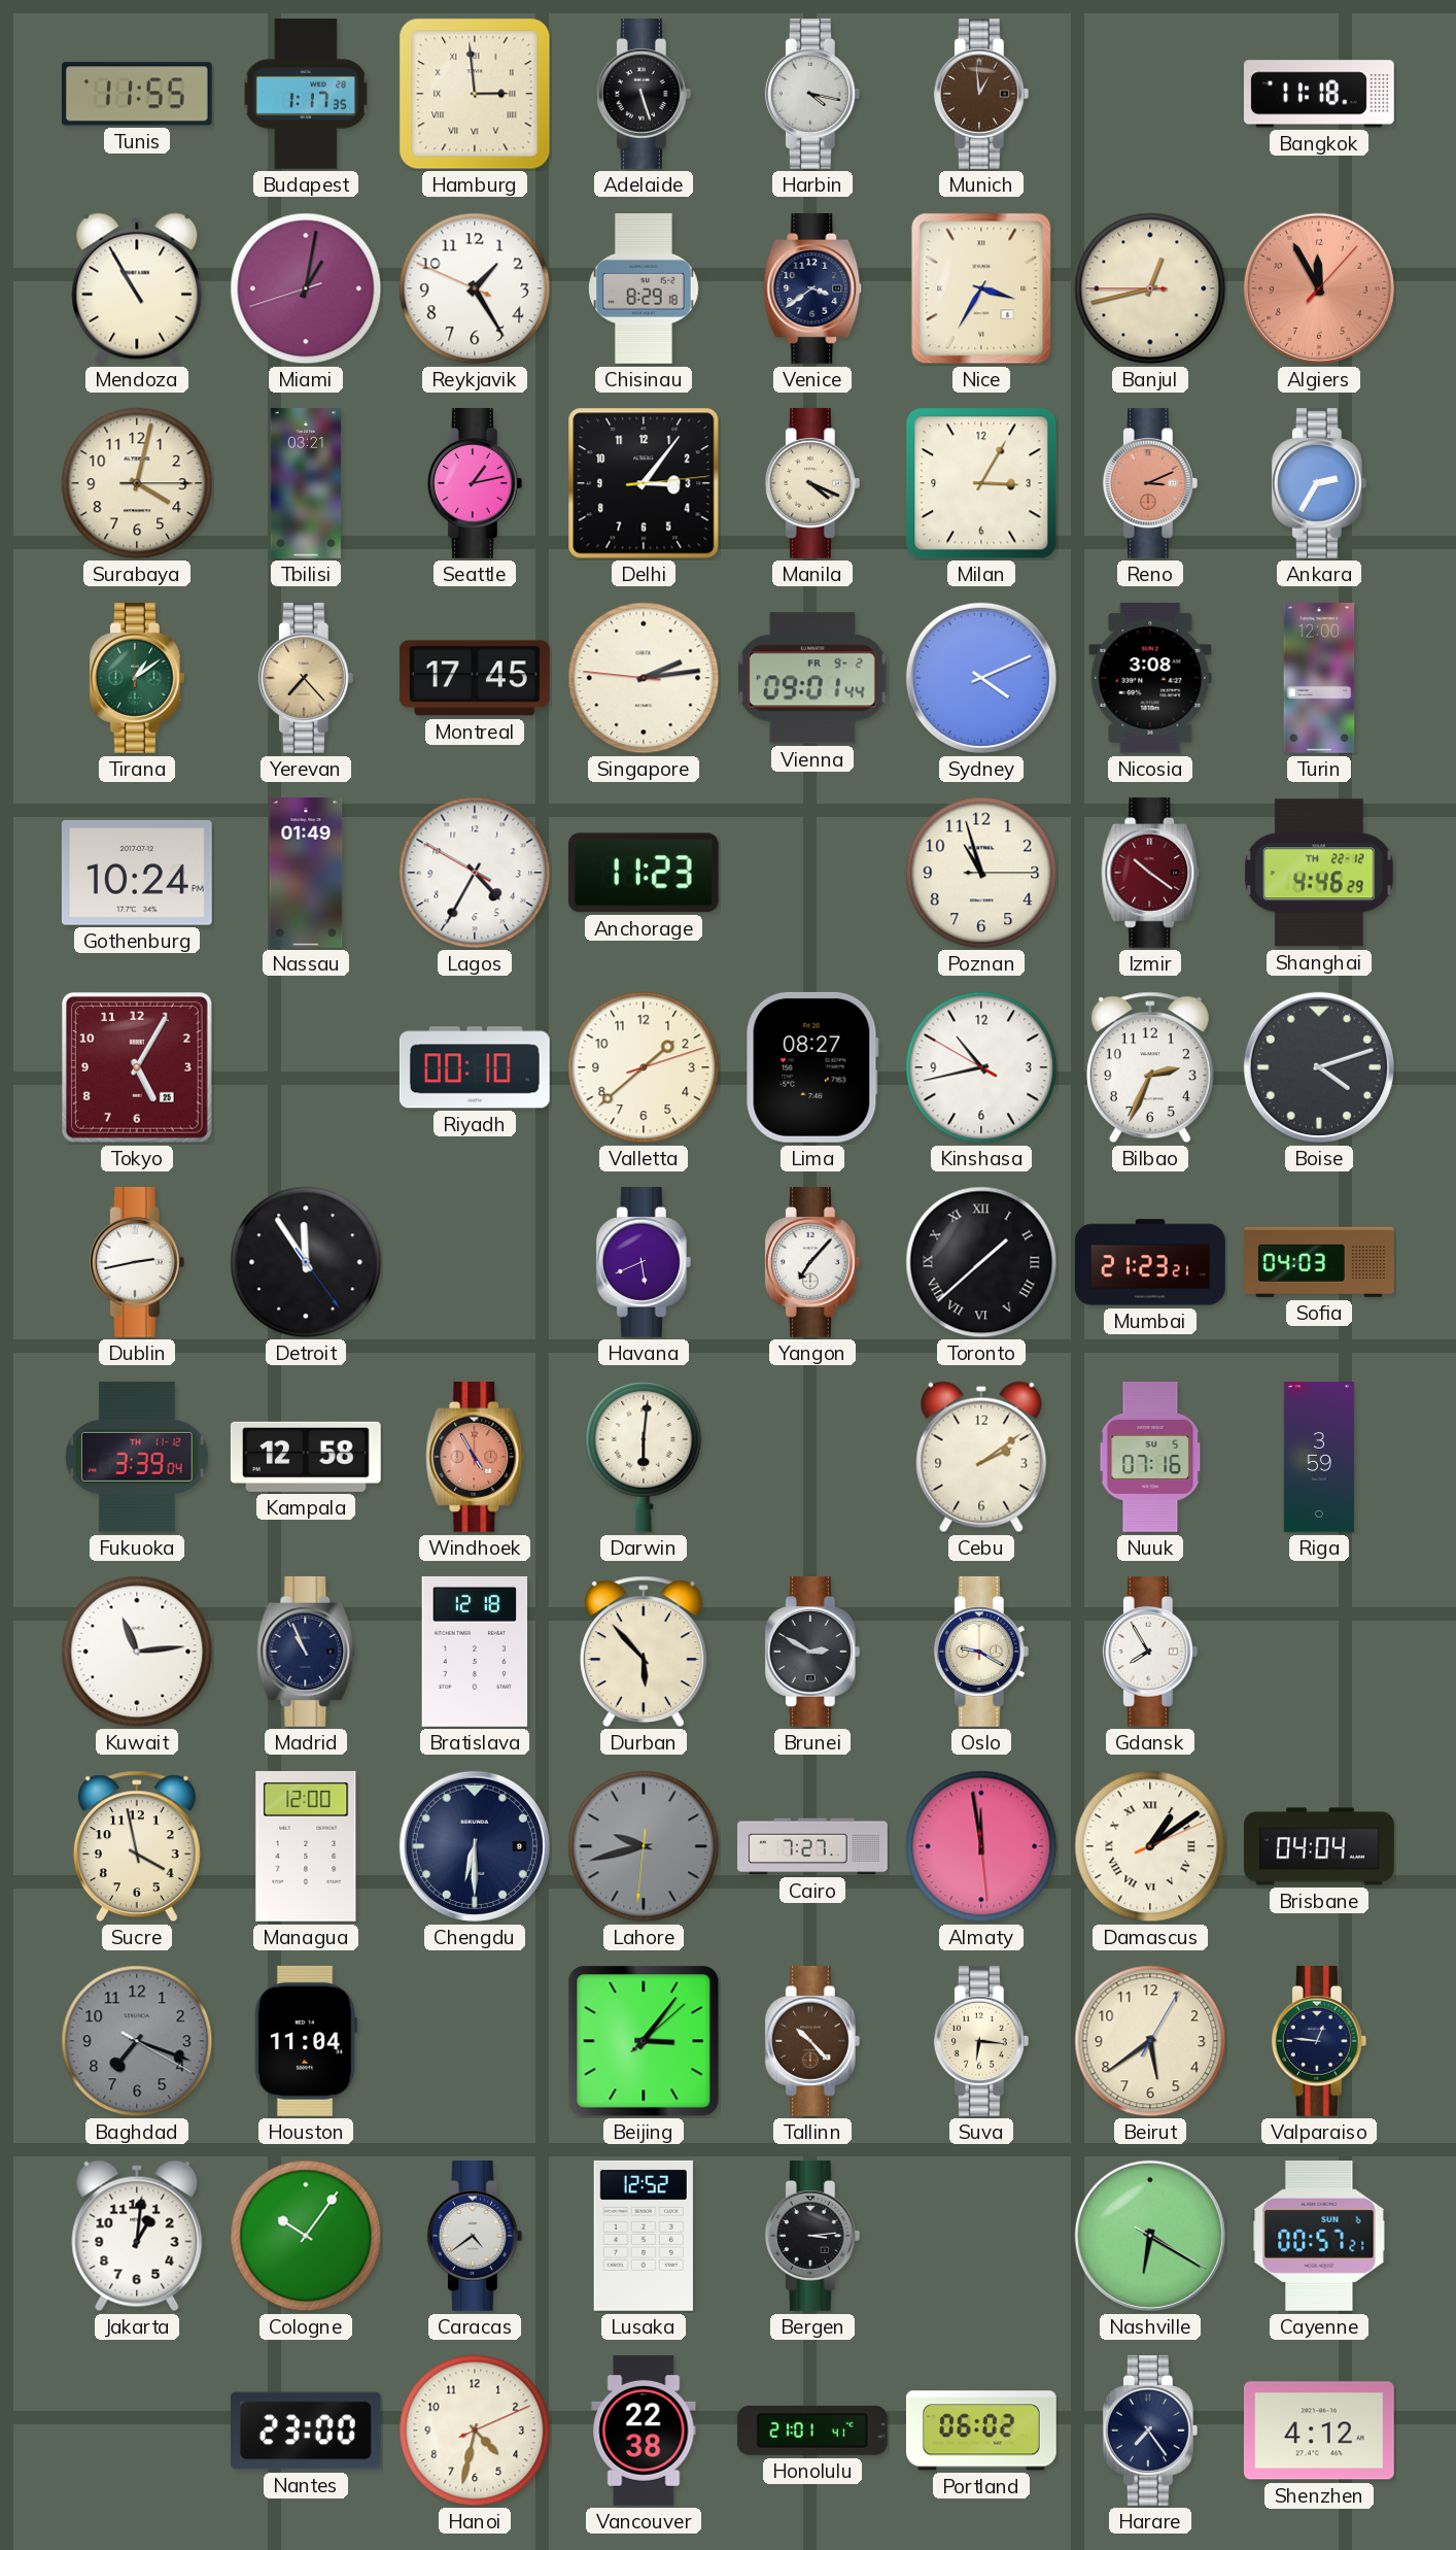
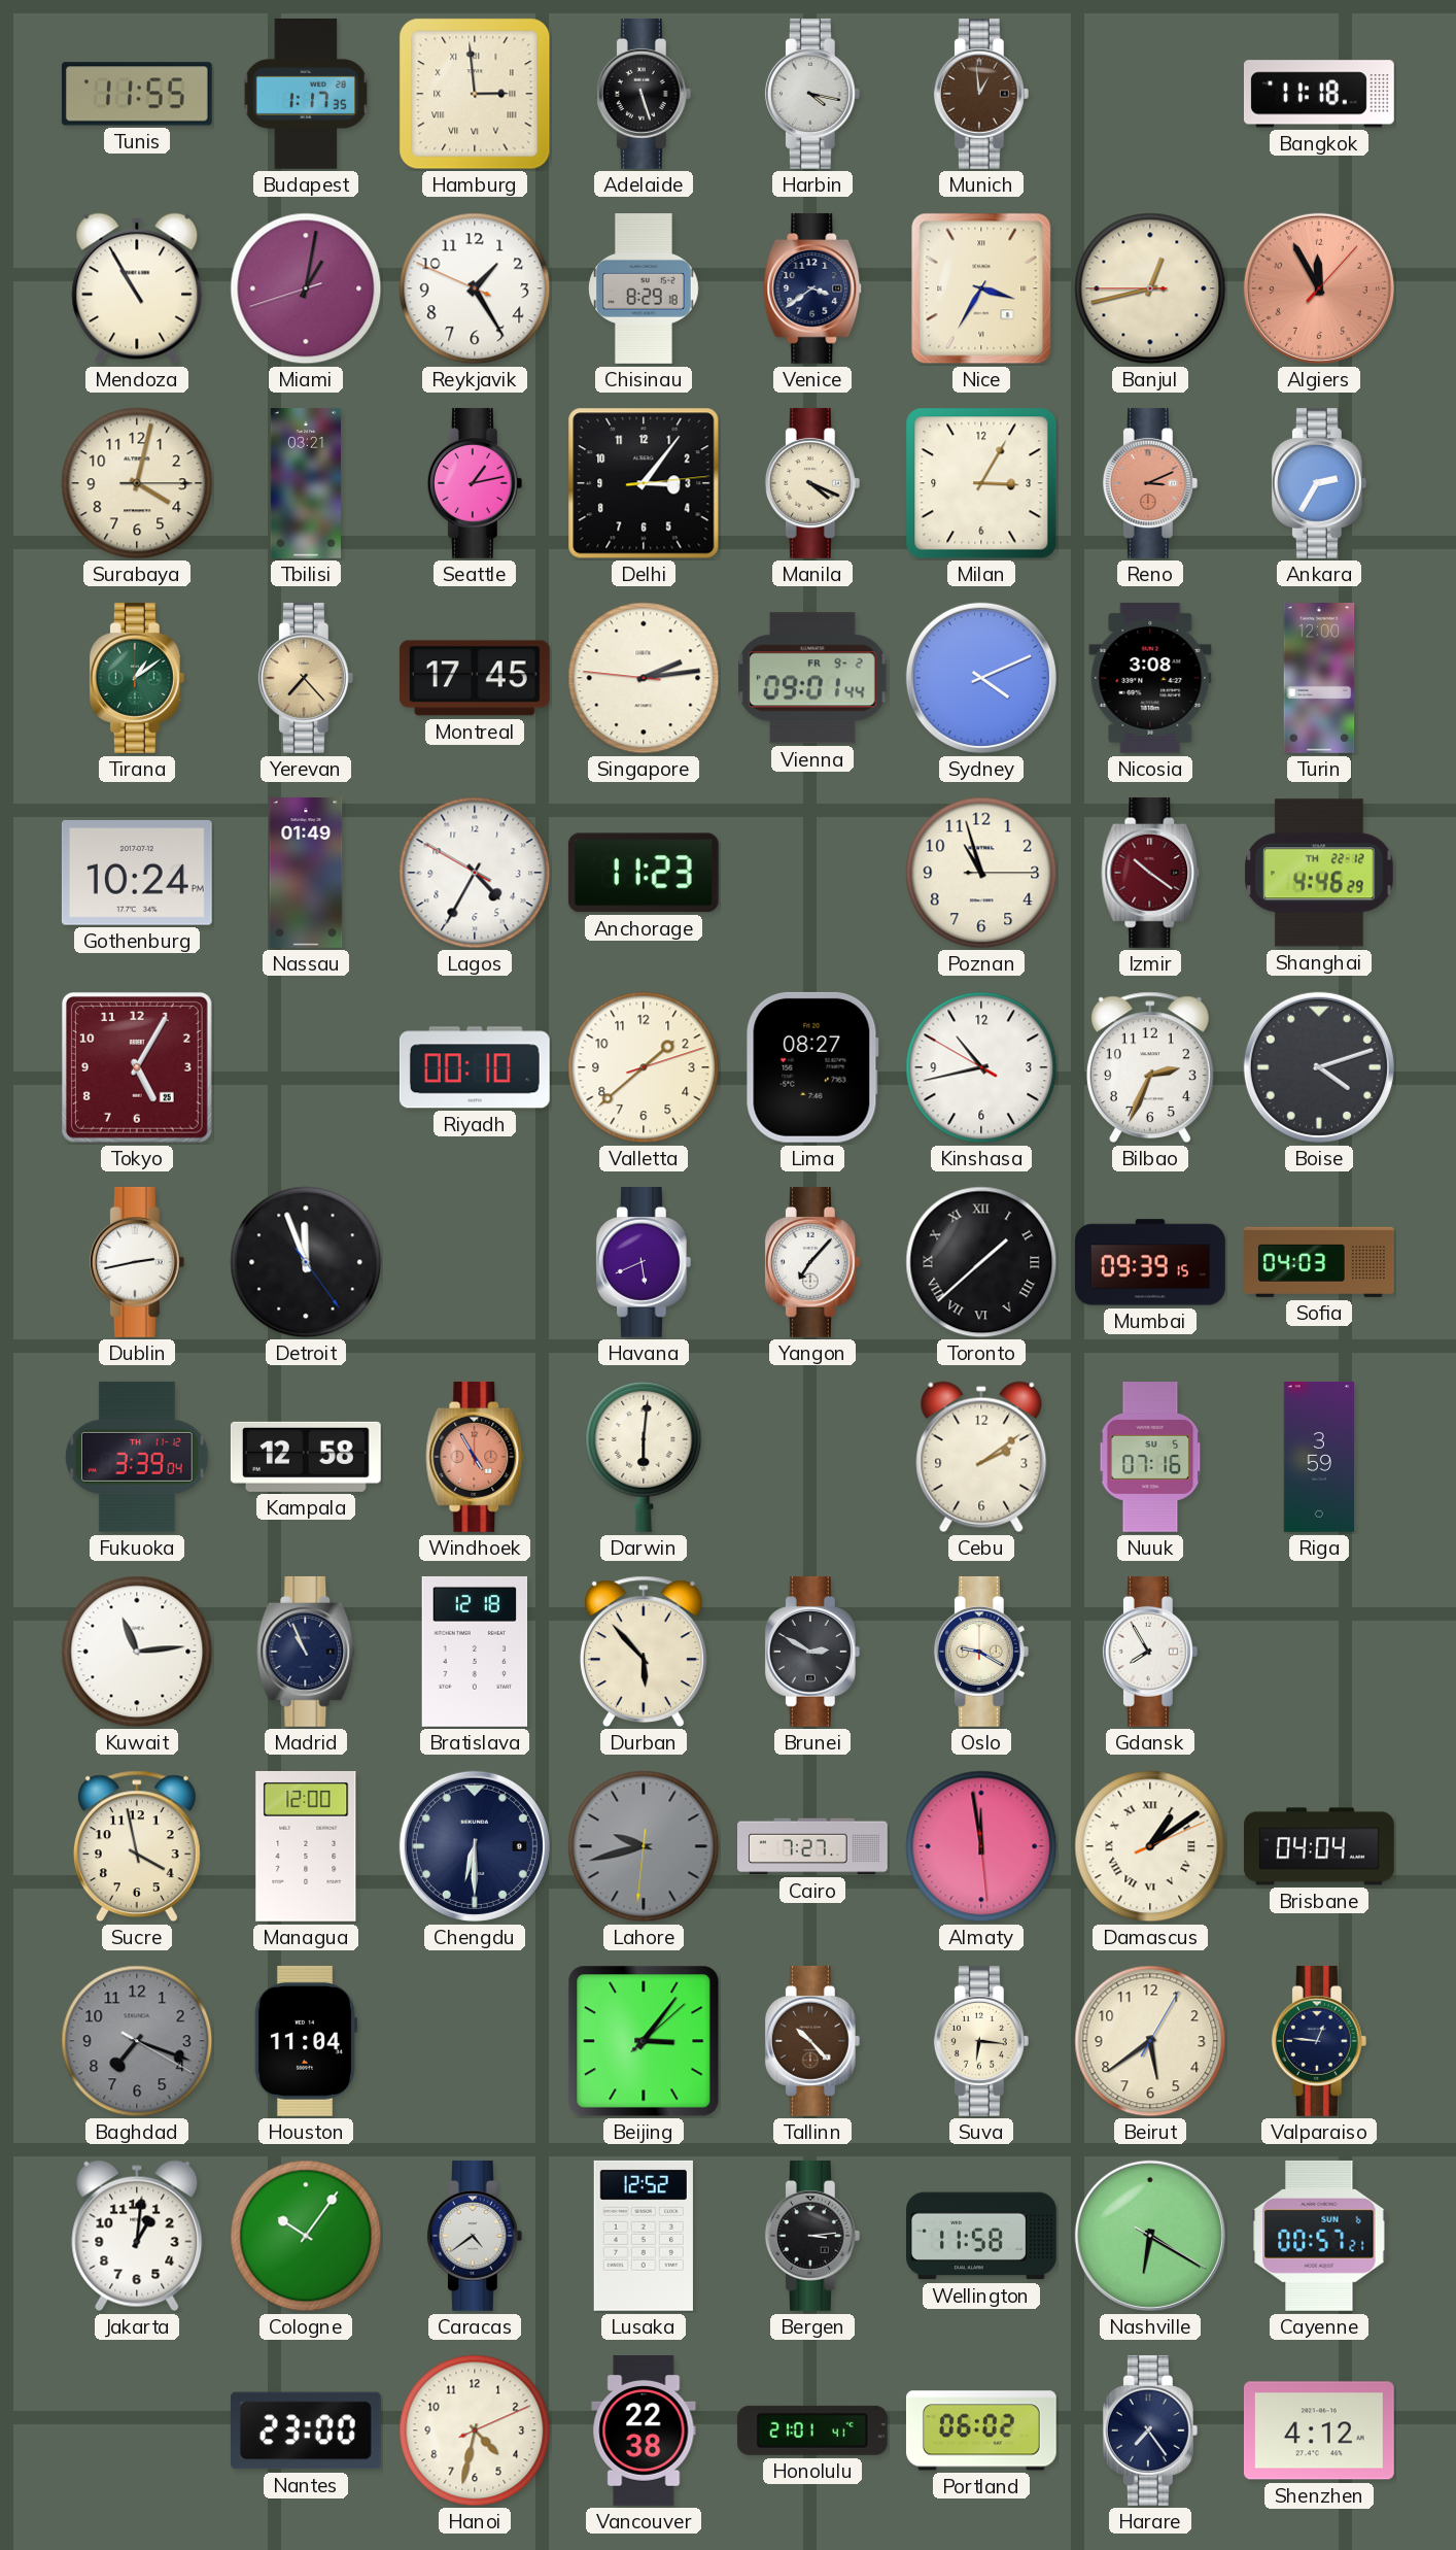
Detroit: 11:54 -> 11:56
Mumbai: 21:23 -> 09:39
Wellington: none -> 11:58
